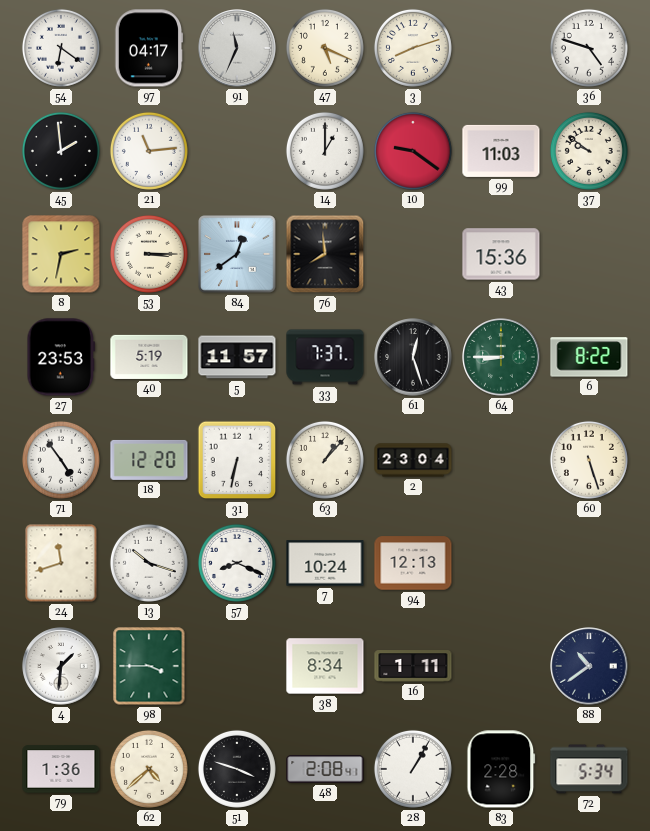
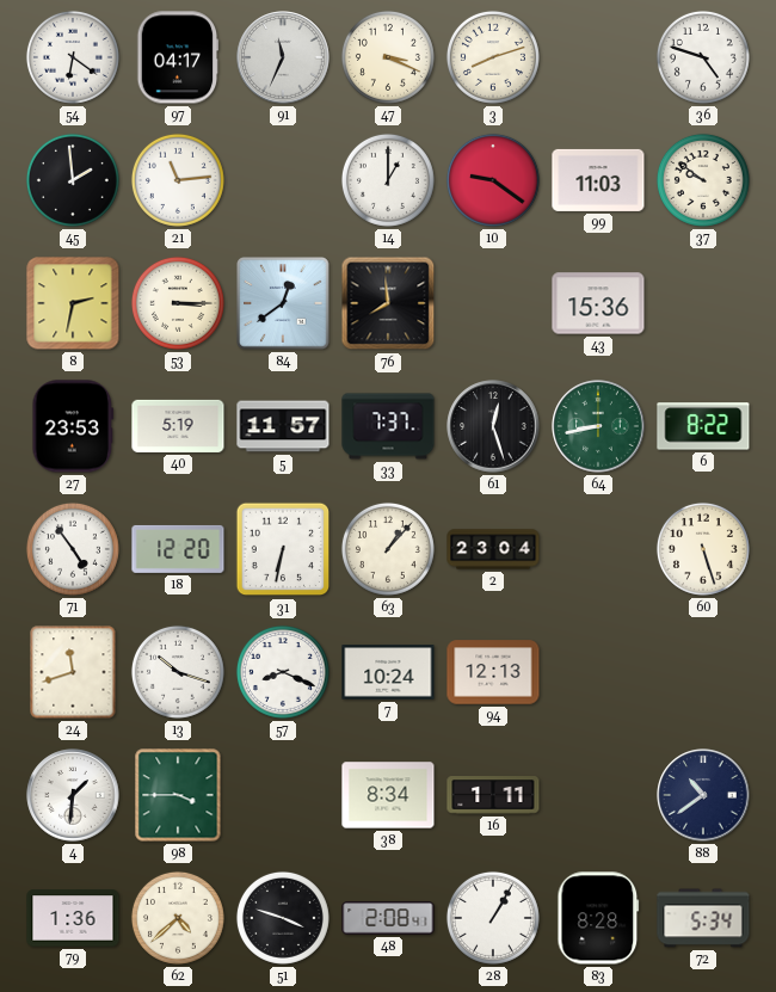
47: 5:19 -> 3:19
64: 8:45 -> 8:43
83: 2:28 -> 8:28
